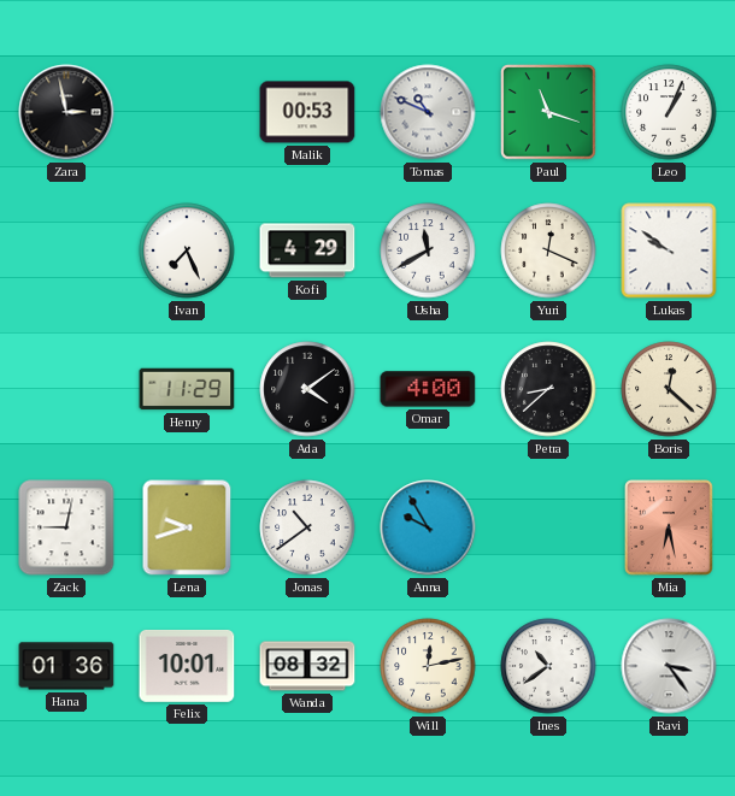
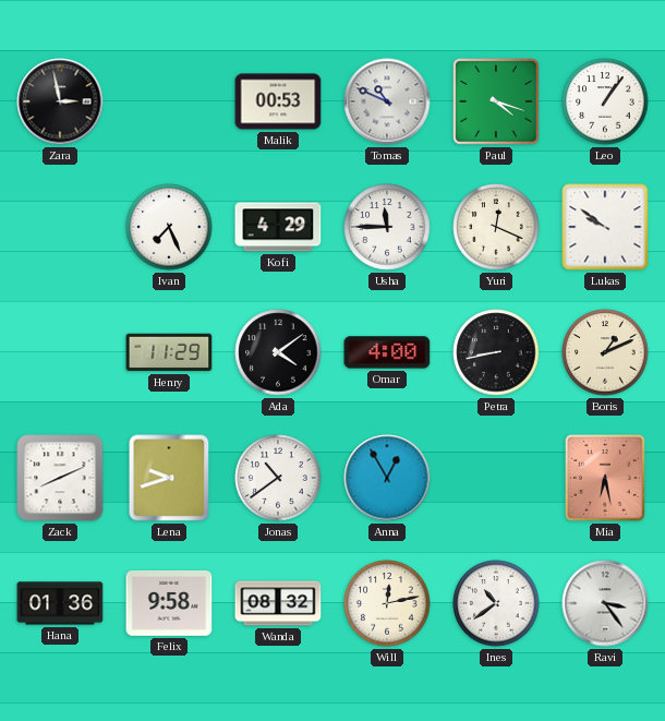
Paul: 11:18 -> 4:18
Leo: 1:04 -> 1:06
Usha: 11:40 -> 11:45
Petra: 8:38 -> 8:43
Boris: 12:22 -> 1:11
Zack: 9:02 -> 8:11
Anna: 9:55 -> 12:55
Felix: 10:01 -> 9:58
